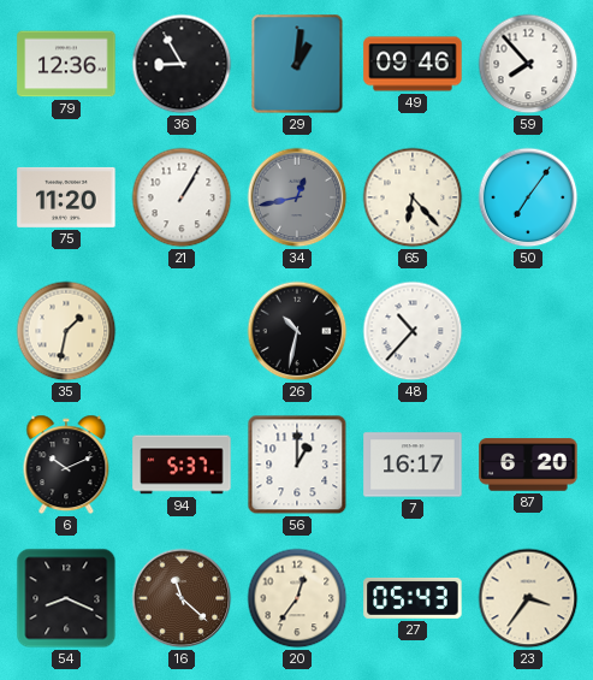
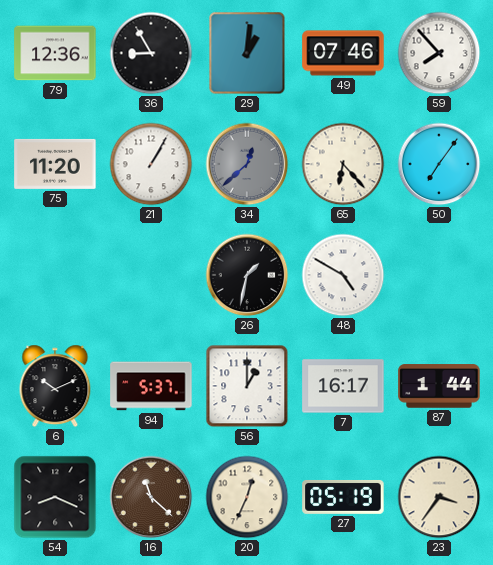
49: 09:46 -> 07:46
34: 12:43 -> 12:38
35: 1:32 -> none
26: 10:32 -> 1:32
48: 10:37 -> 4:50
87: 6:20 -> 1:44
20: 12:36 -> 12:34
27: 05:43 -> 05:19
